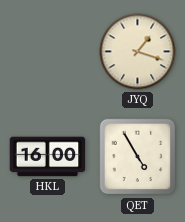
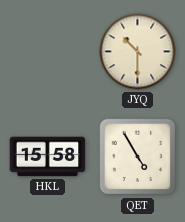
JYQ: 1:18 -> 10:30
HKL: 16:00 -> 15:58
